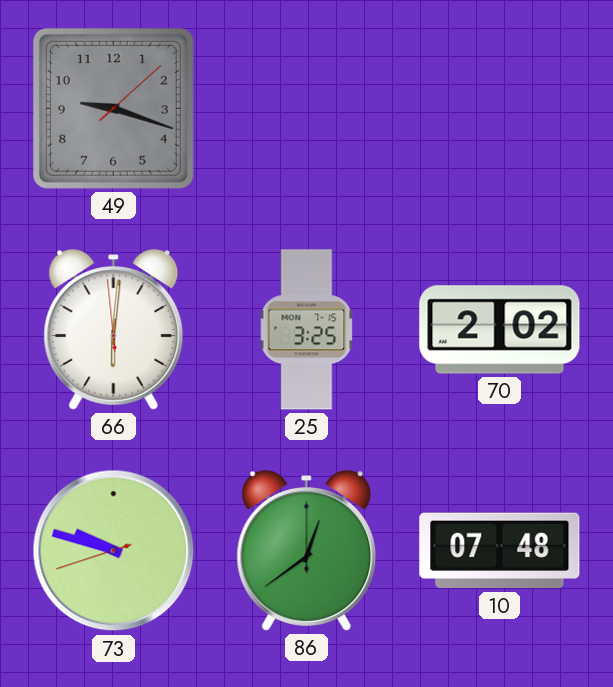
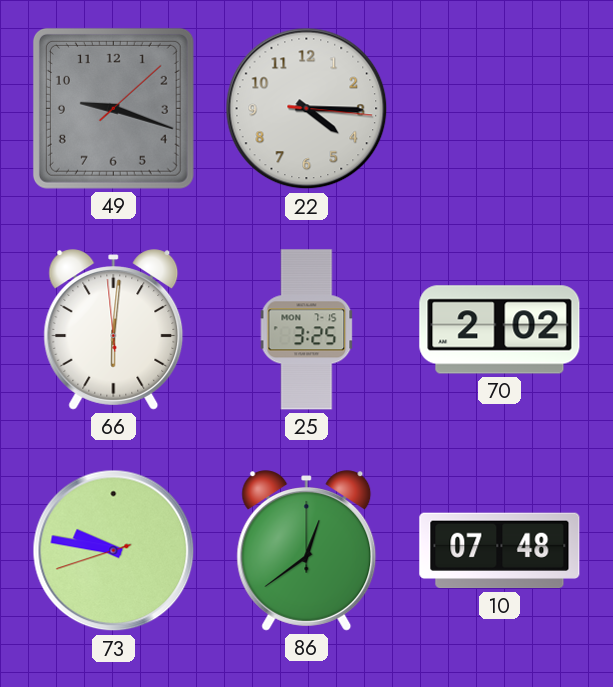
22: none -> 4:15
73: 9:47 -> 9:46
